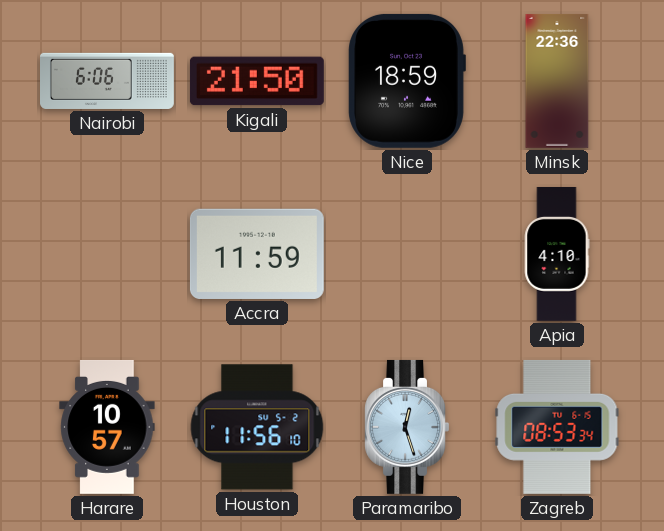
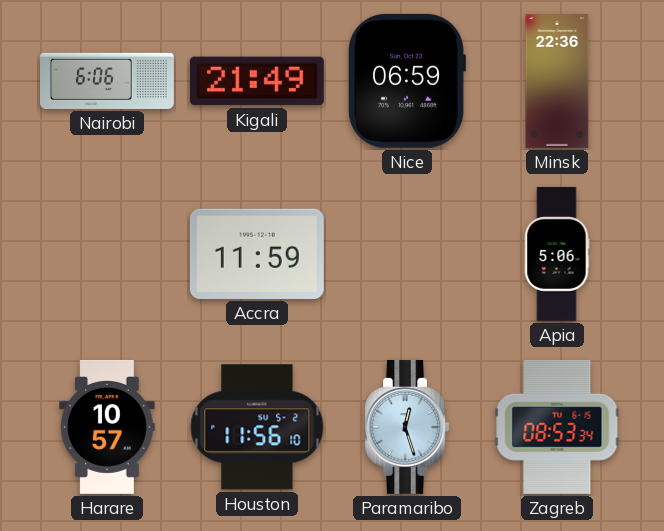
Kigali: 21:50 -> 21:49
Nice: 18:59 -> 06:59
Apia: 4:10 -> 5:06
